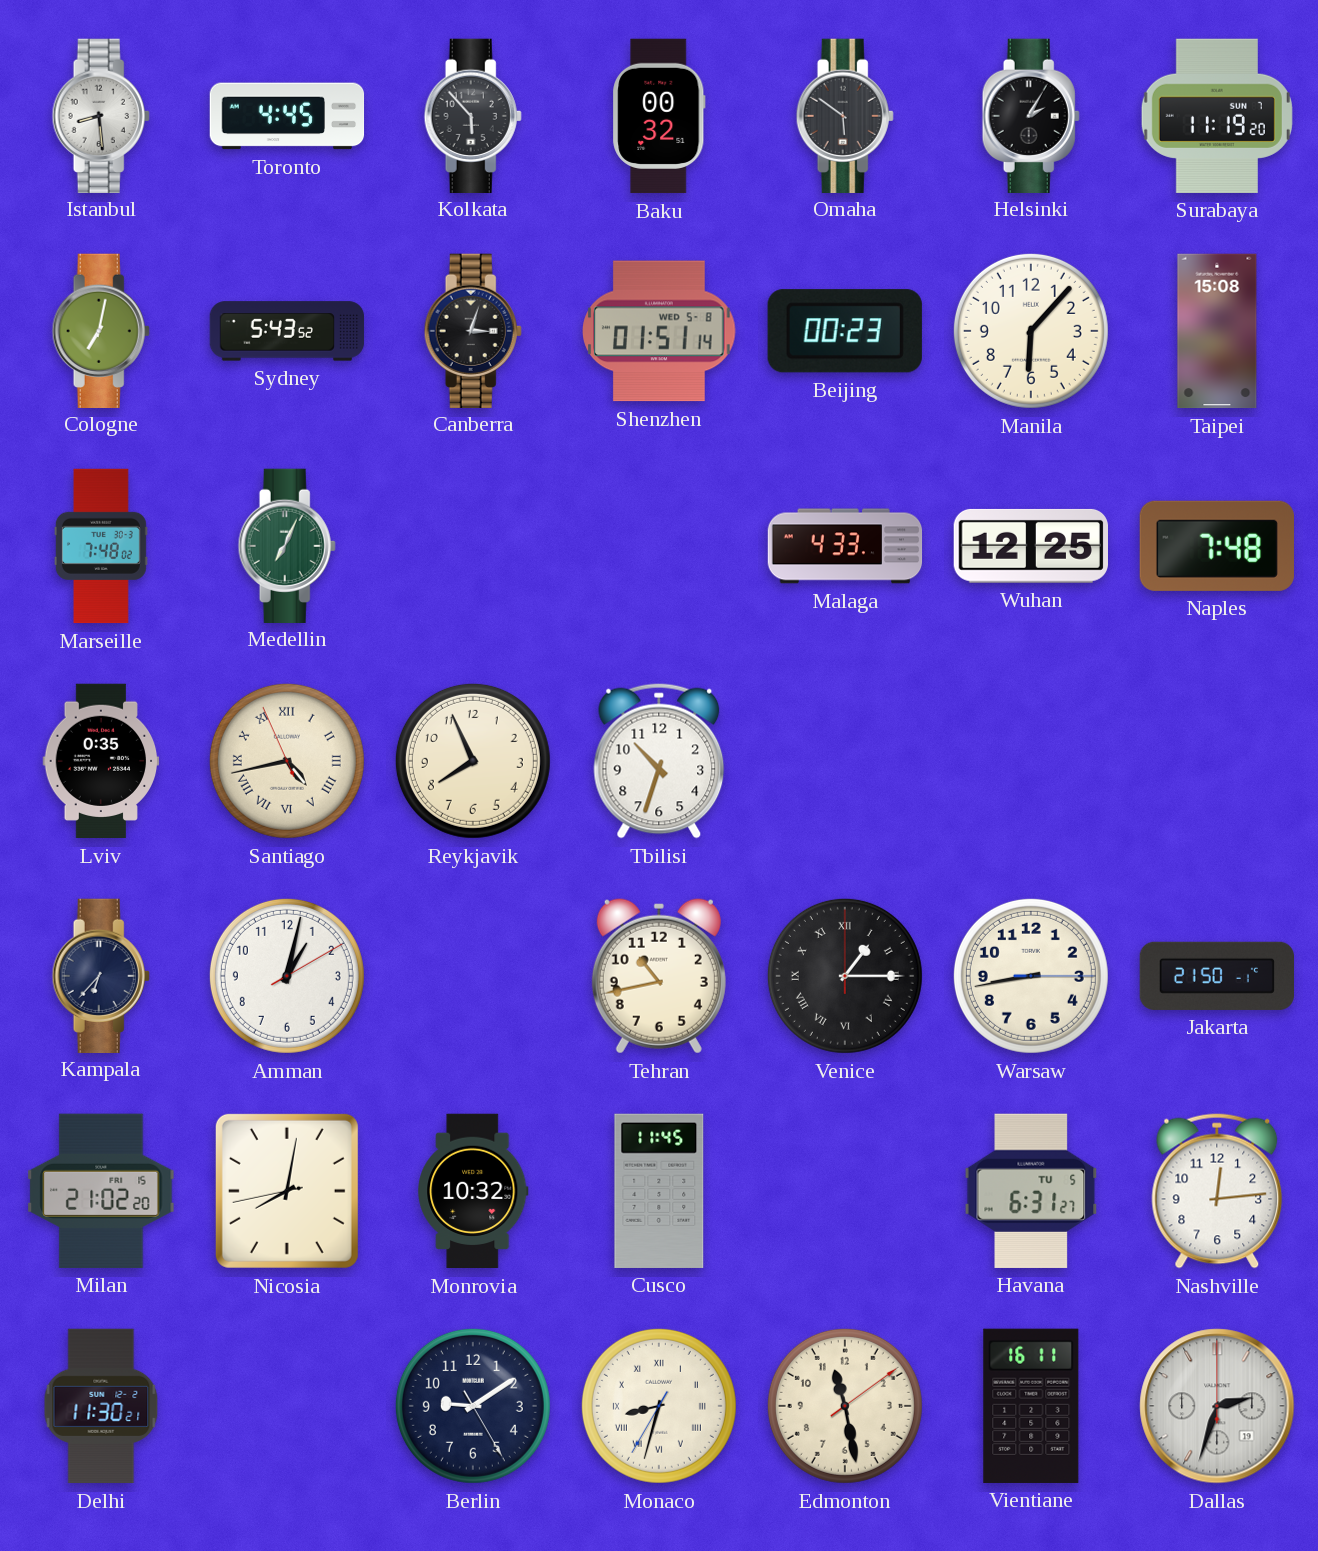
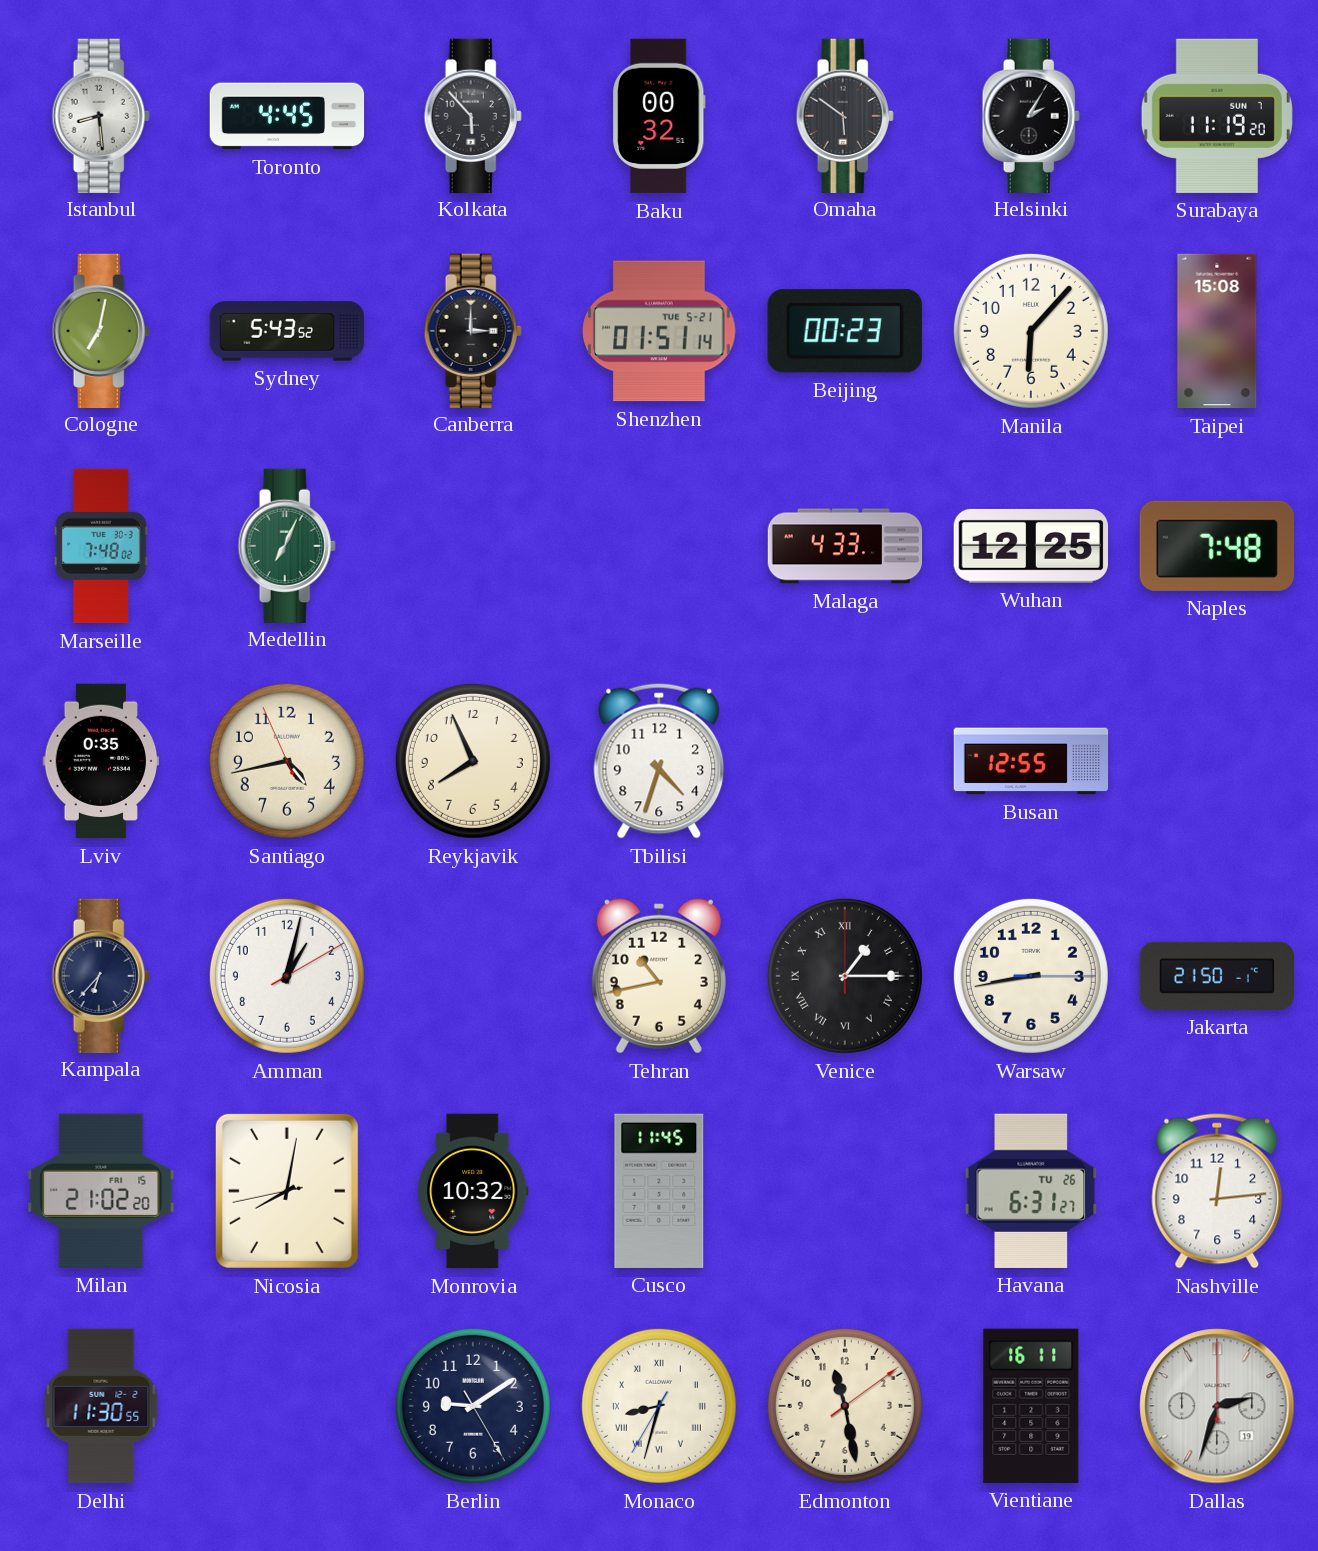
Canberra: 3:03 -> 3:00
Shenzhen date: WED 5-8 -> TUE 5-21
Santiago numerals: Roman -> Arabic
Tbilisi: 10:33 -> 4:33
Busan: none -> 12:55
Havana date: TU 5 -> TU 26
Delhi: 11:30:21 -> 11:30:55
